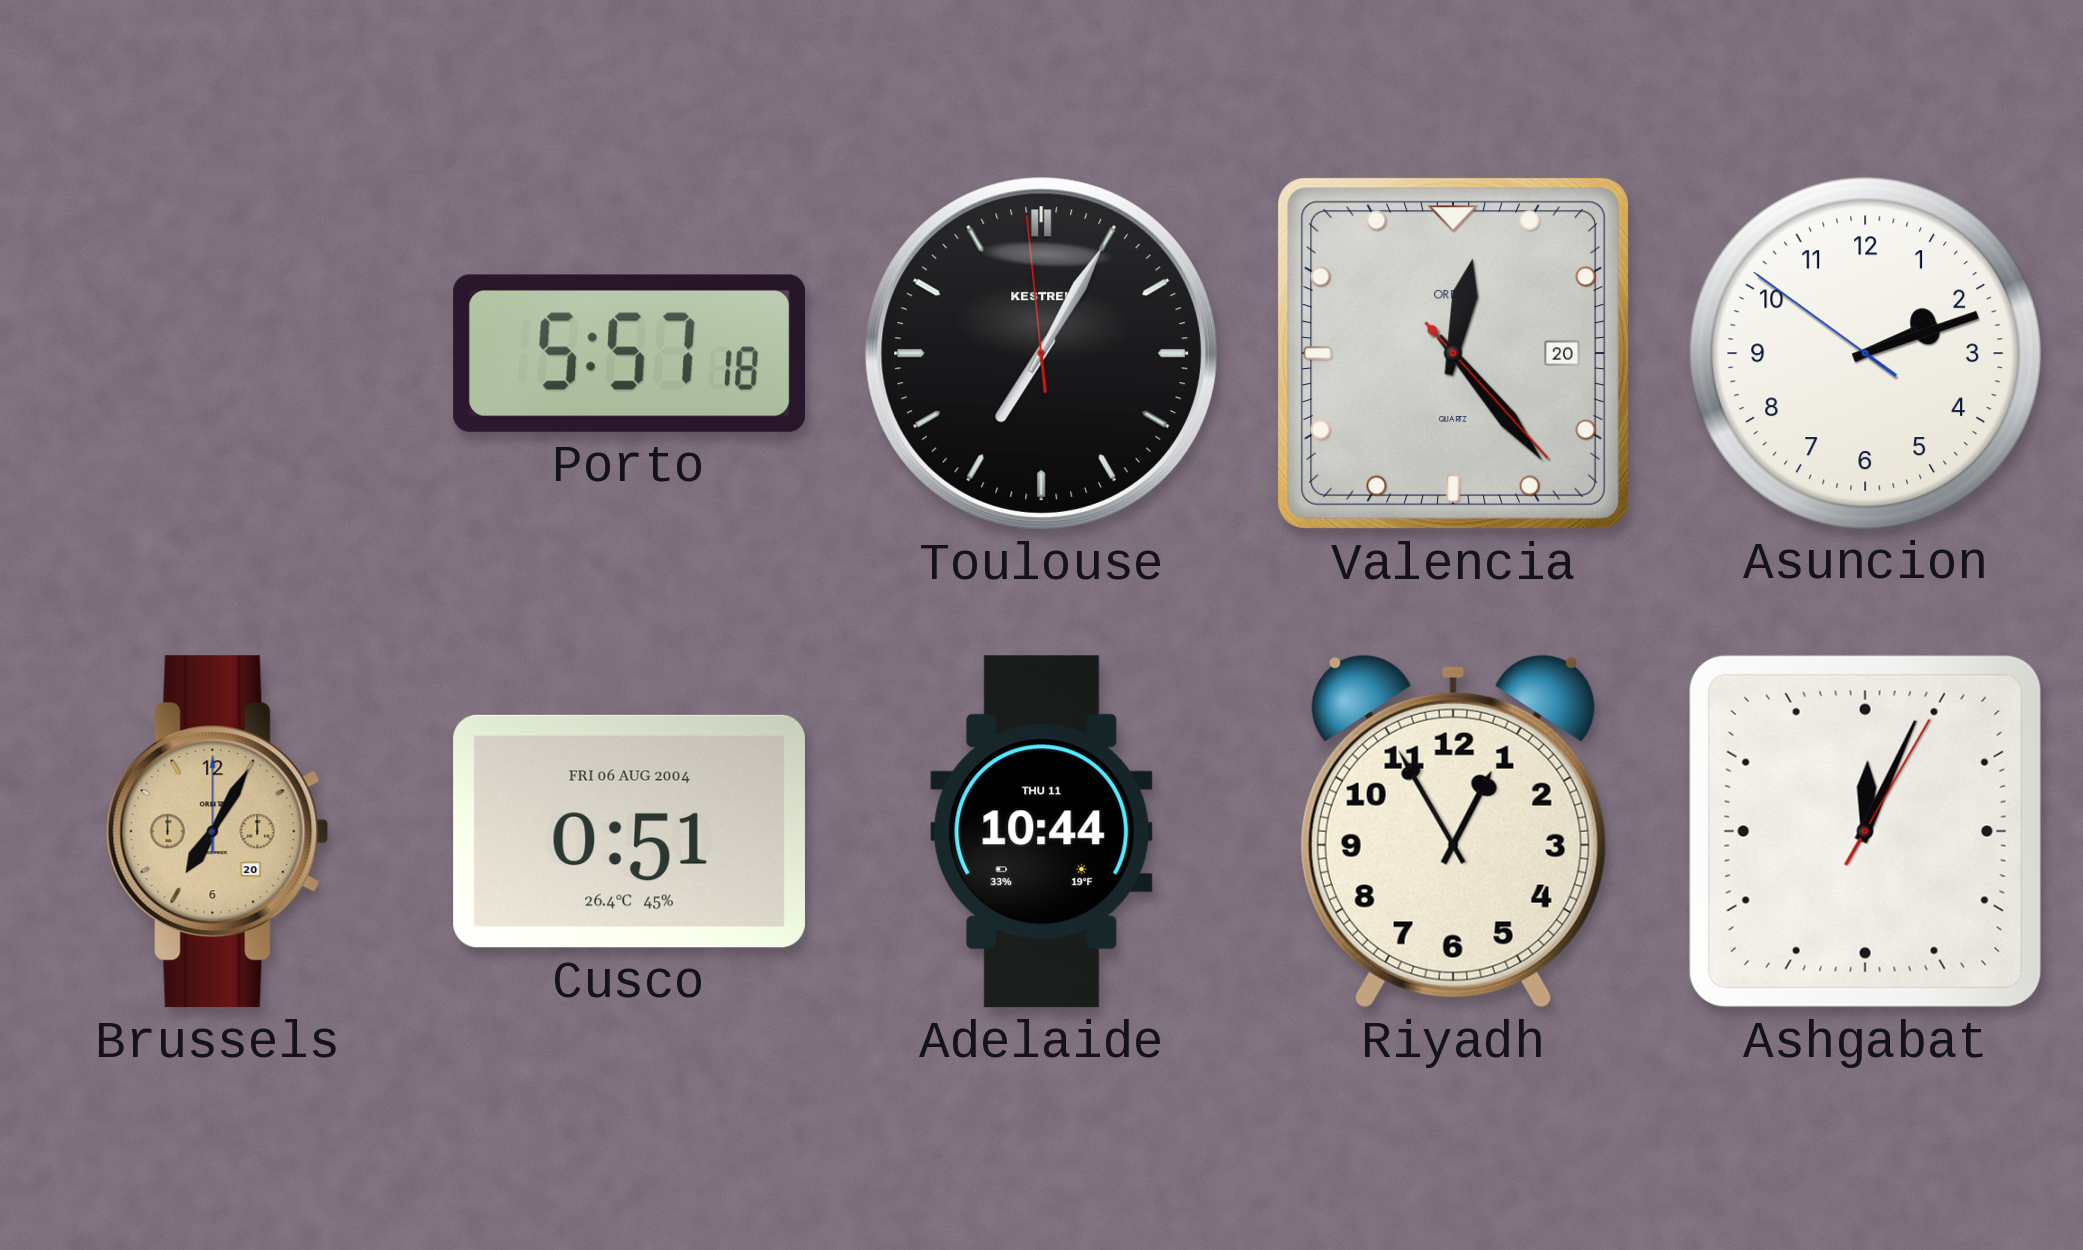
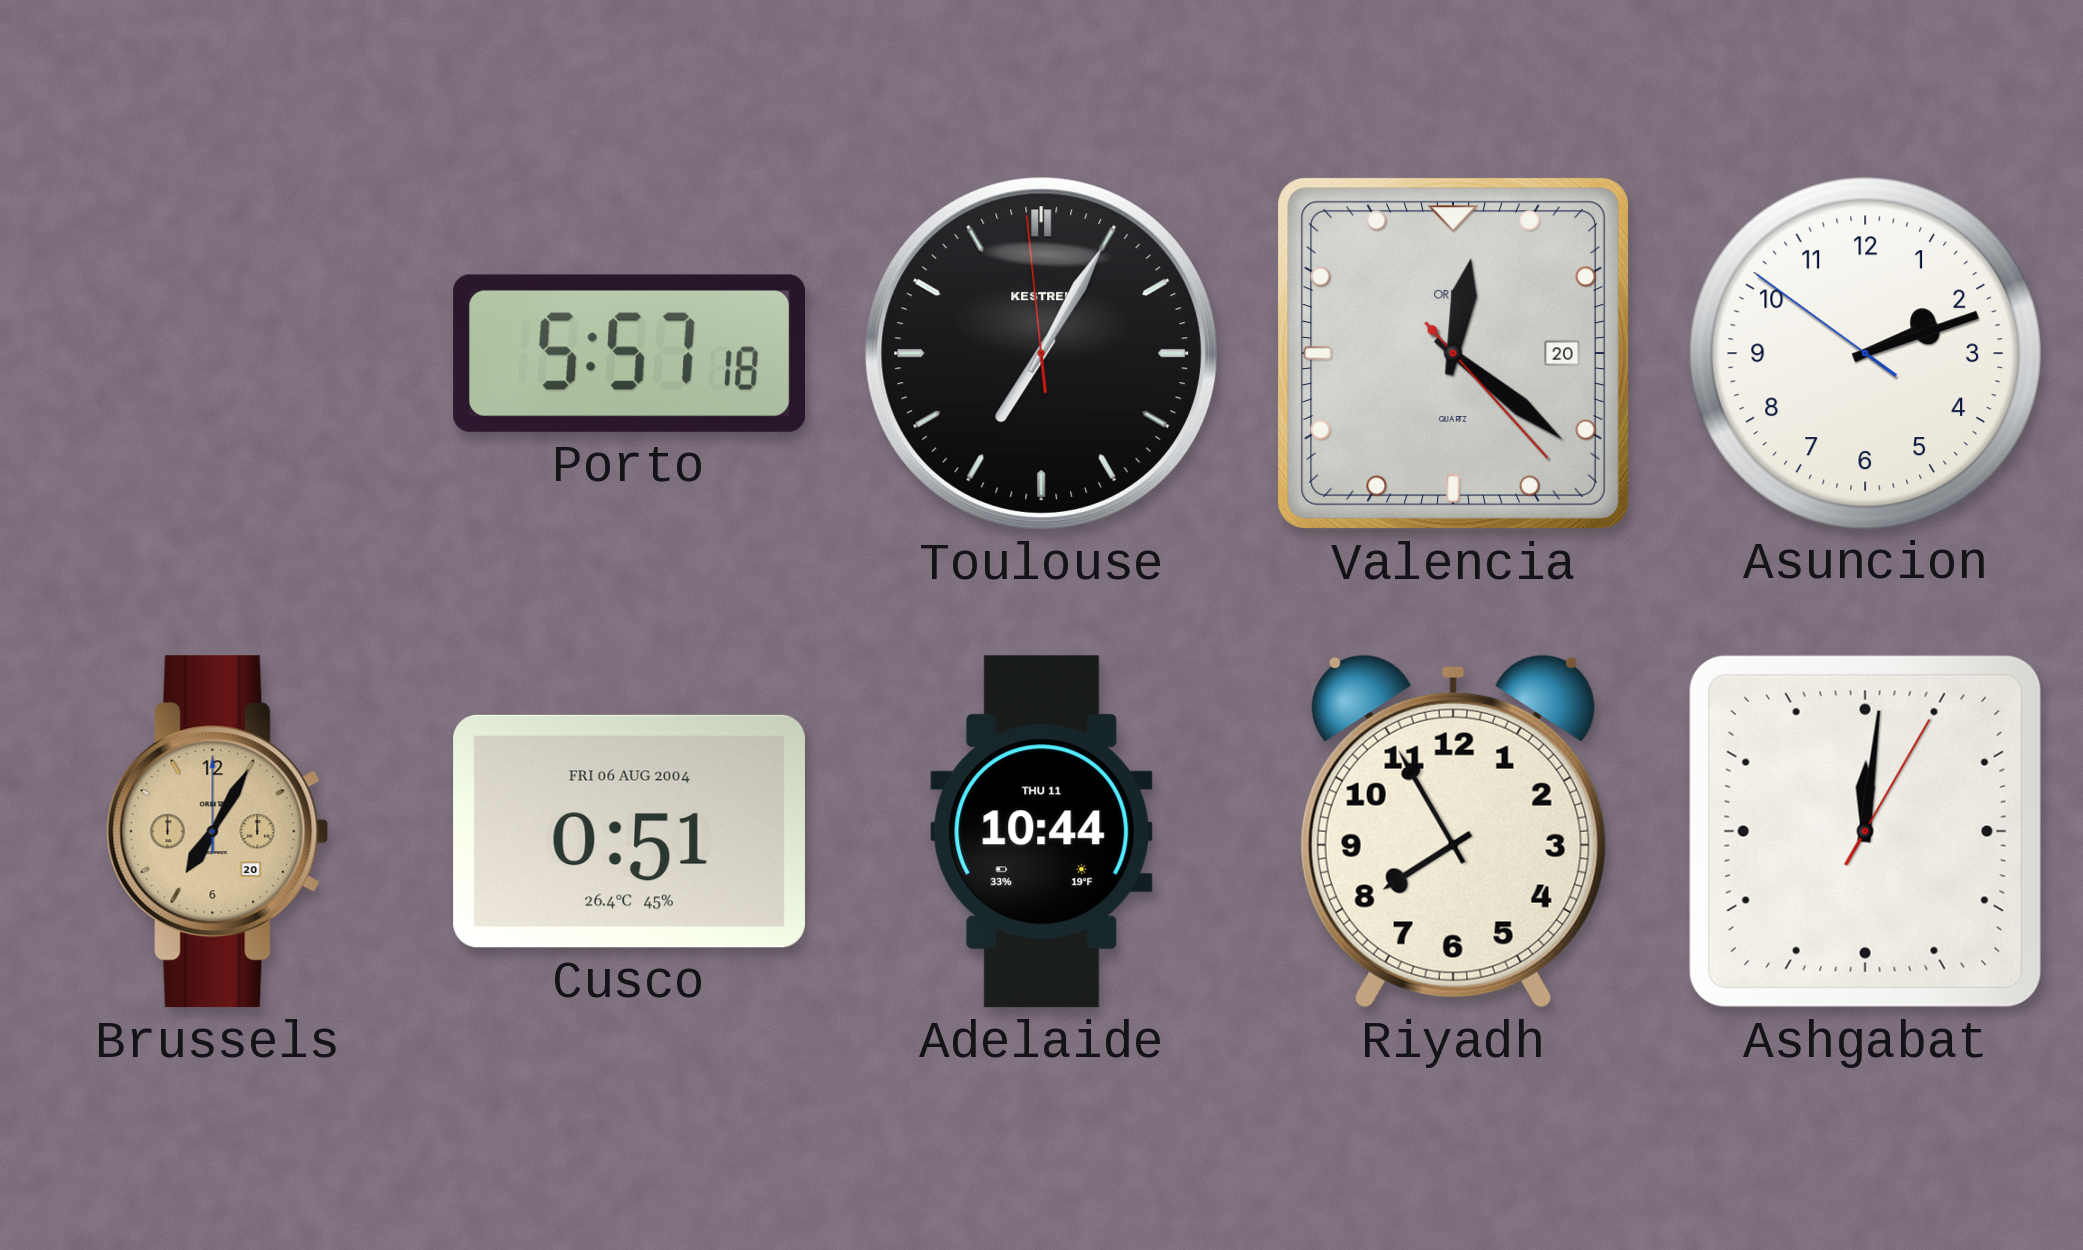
Valencia: 12:23 -> 12:21
Riyadh: 12:55 -> 7:55
Ashgabat: 12:04 -> 12:01
